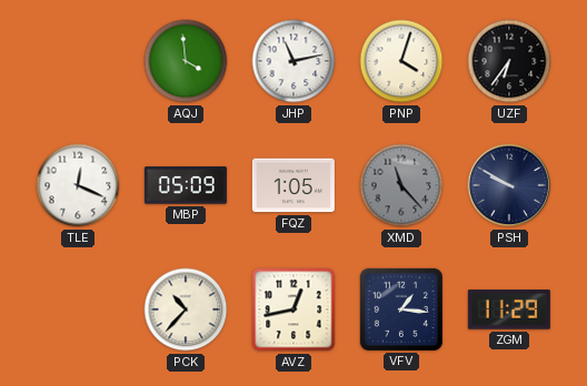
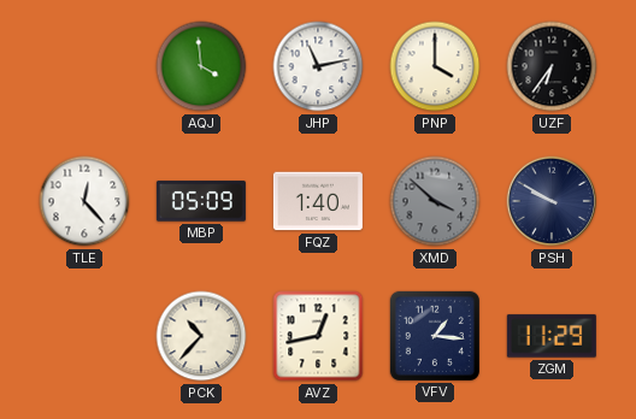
PNP: 4:03 -> 4:00
TLE: 12:19 -> 12:23
FQZ: 1:05 -> 1:40
XMD: 11:23 -> 3:52
